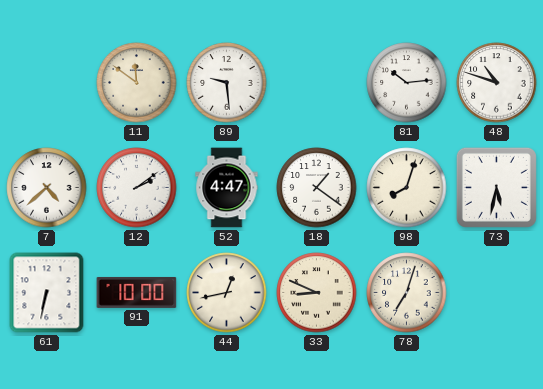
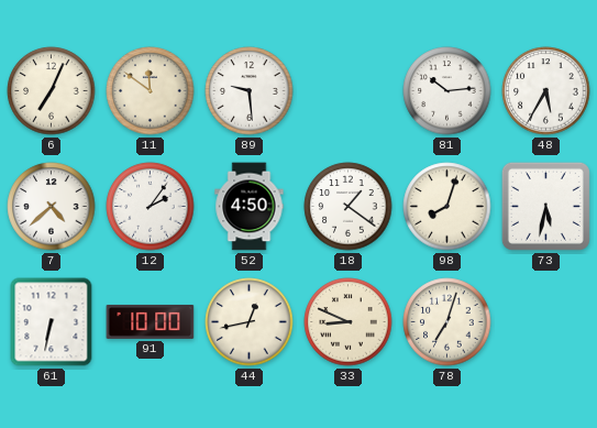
6: none -> 7:04
48: 10:48 -> 5:35
12: 2:09 -> 2:06
52: 4:47 -> 4:50
